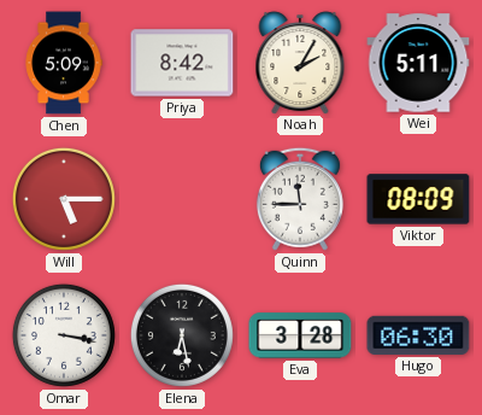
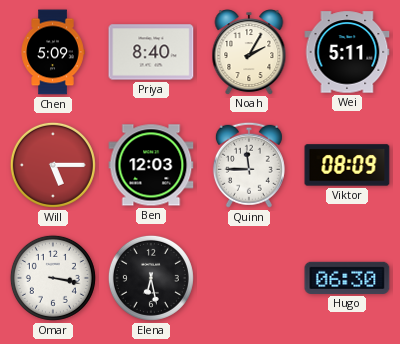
Priya: 8:42 -> 8:40
Ben: none -> 12:03
Eva: 3:28 -> none
